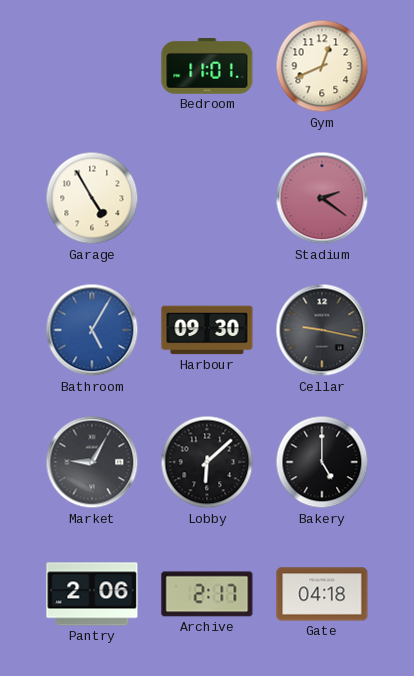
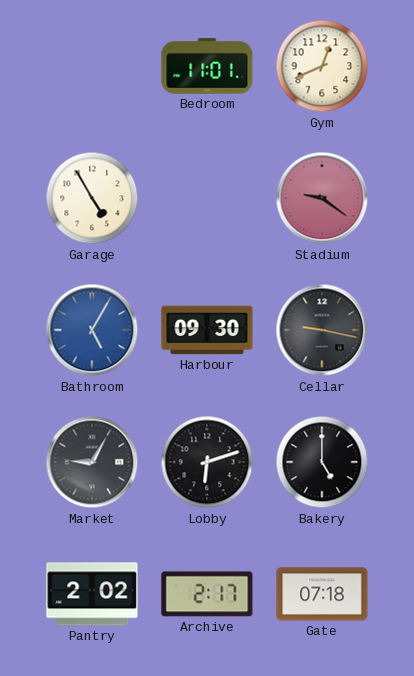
Stadium: 2:21 -> 9:21
Lobby: 6:08 -> 6:12
Pantry: 2:06 -> 2:02
Gate: 04:18 -> 07:18
